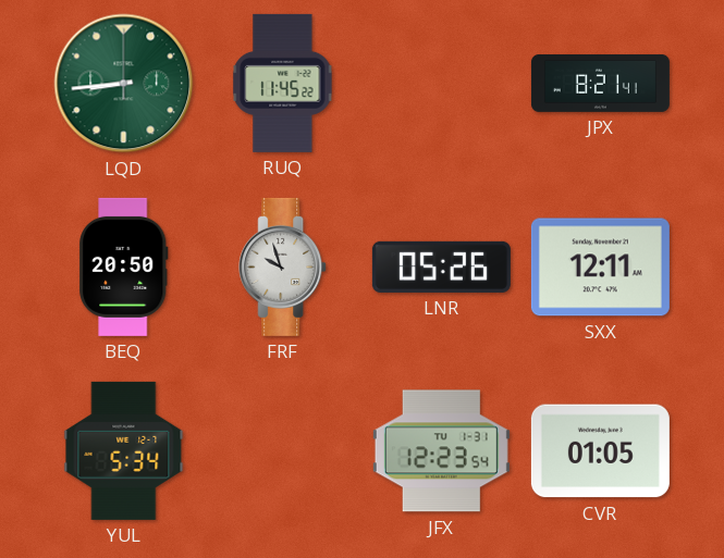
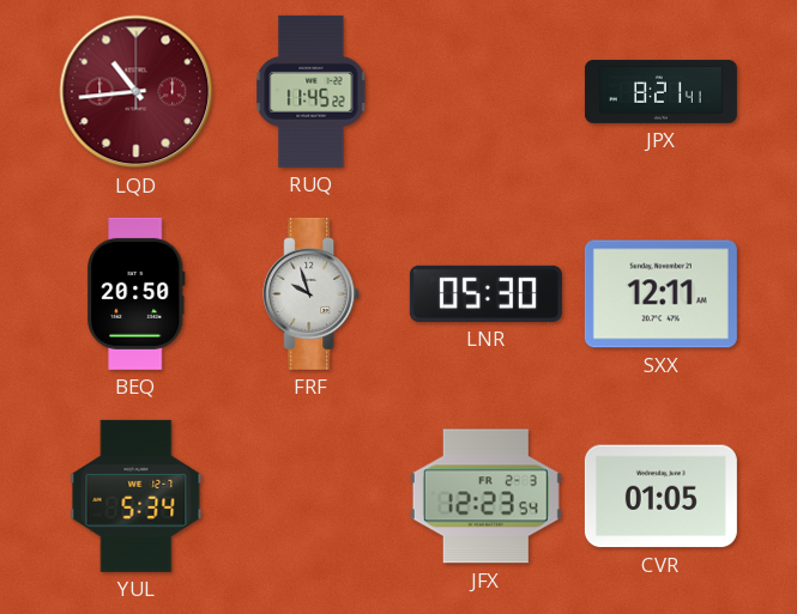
LQD: 8:44 -> 10:44
LQD dial: green -> burgundy
LNR: 05:26 -> 05:30
JFX date: TU 1-31 -> FR 2-3
